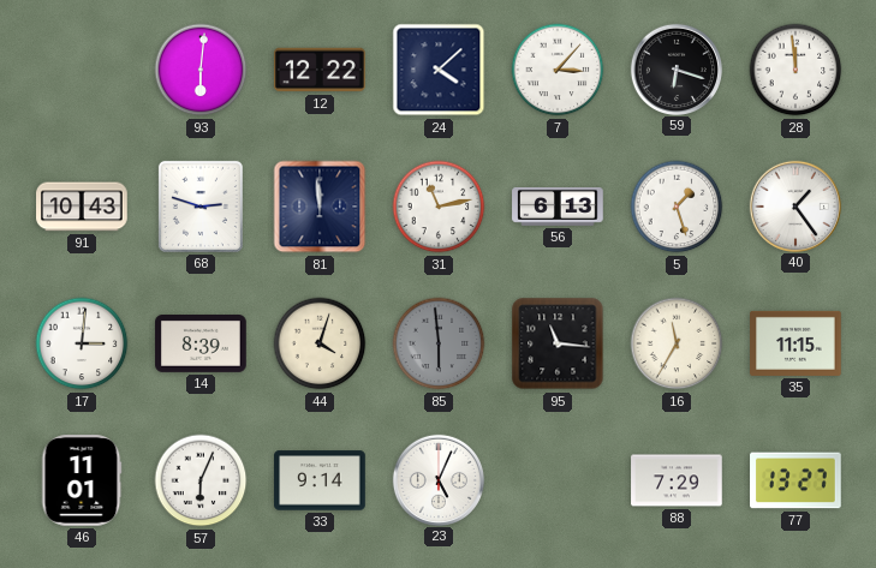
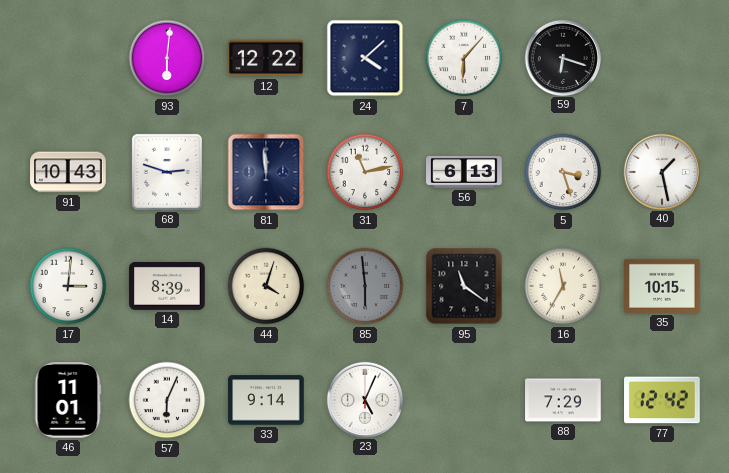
7: 3:07 -> 6:07
28: 11:59 -> none
5: 1:27 -> 3:27
40: 1:24 -> 1:28
95: 11:16 -> 11:21
35: 11:15 -> 10:15
77: 13:27 -> 12:42
